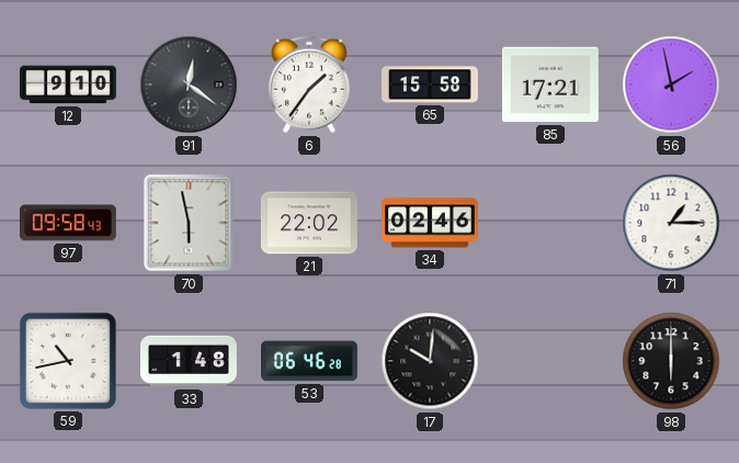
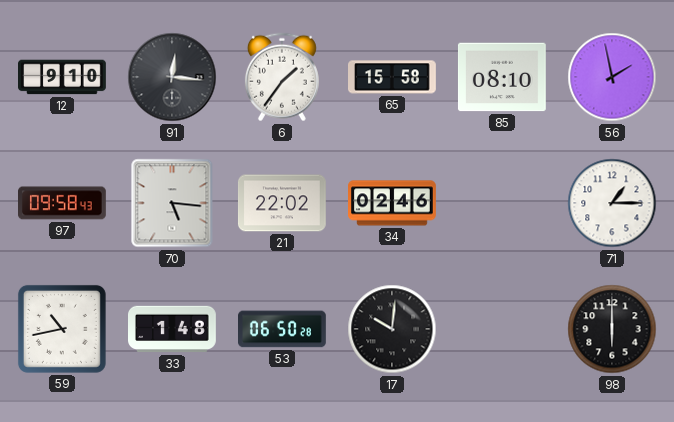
91: 12:21 -> 12:16
85: 17:21 -> 08:10
70: 5:58 -> 5:16
53: 06:46 -> 06:50
